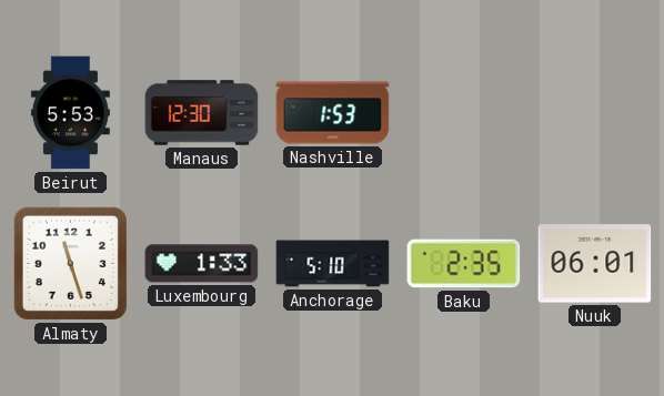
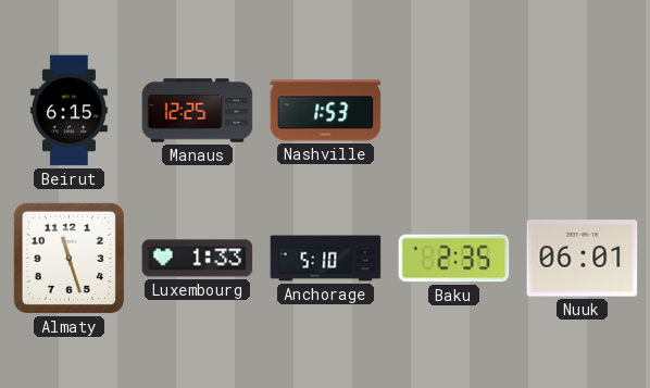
Beirut: 5:53 -> 6:15
Manaus: 12:30 -> 12:25
